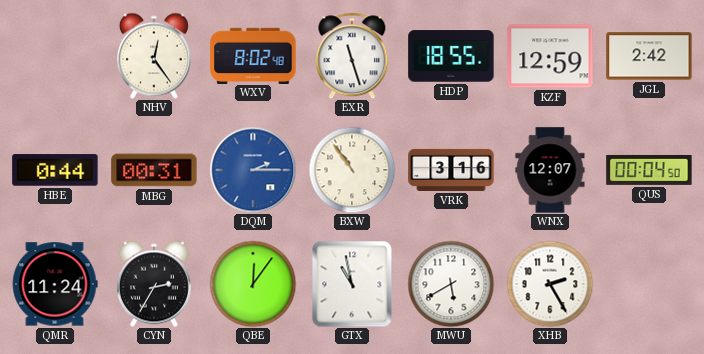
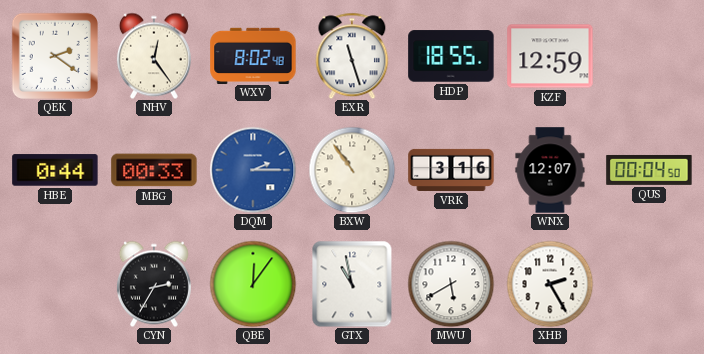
QEK: none -> 2:21
JGL: 2:42 -> none
MBG: 00:31 -> 00:33
QMR: 11:24 -> none
